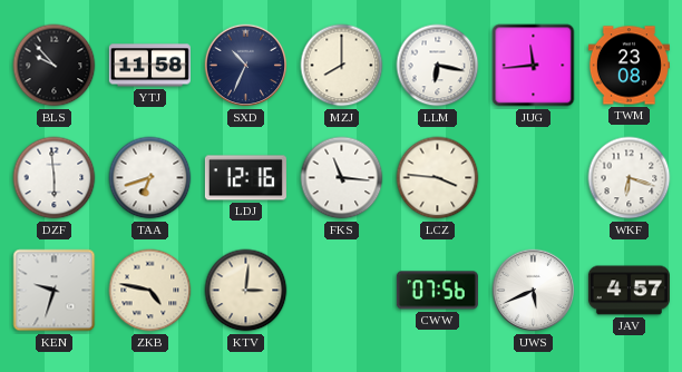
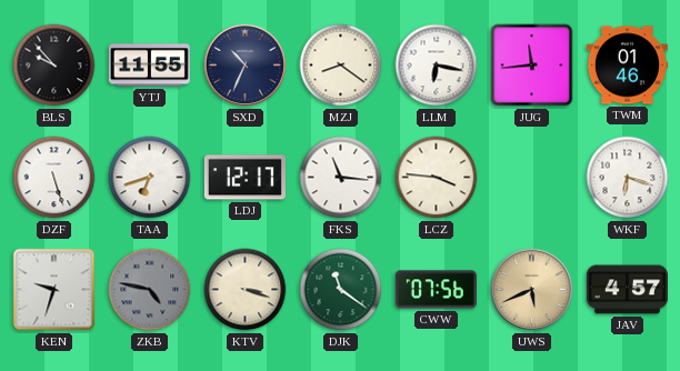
YTJ: 11:58 -> 11:55
MZJ: 8:00 -> 8:21
TWM: 23:08 -> 01:46
DZF: 5:59 -> 5:27
LDJ: 12:16 -> 12:17
ZKB dial: cream -> grey
KTV: 3:01 -> 3:18
DJK: none -> 11:21
UWS dial: white -> champagne
